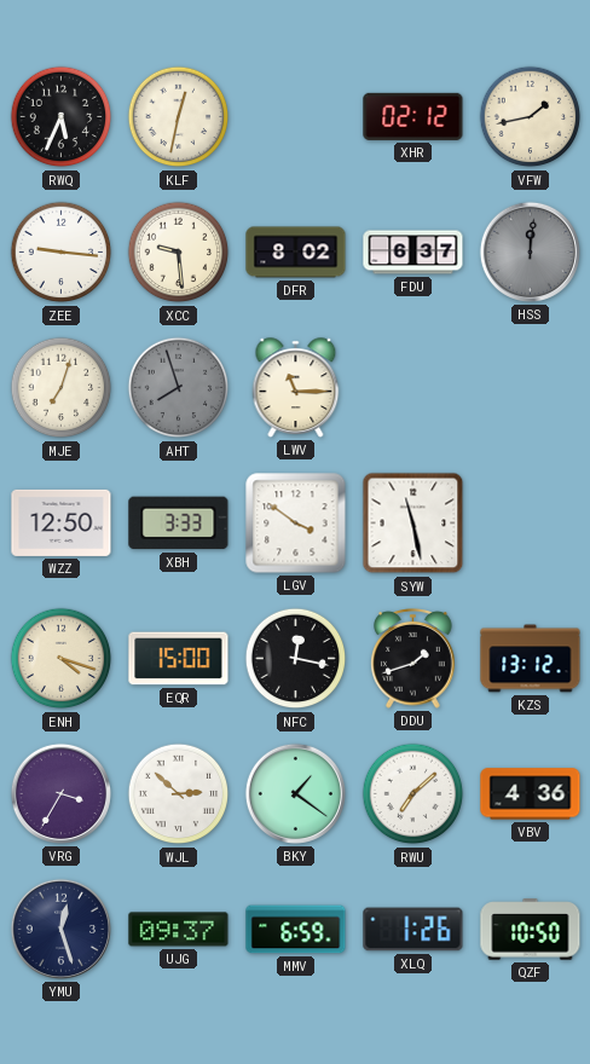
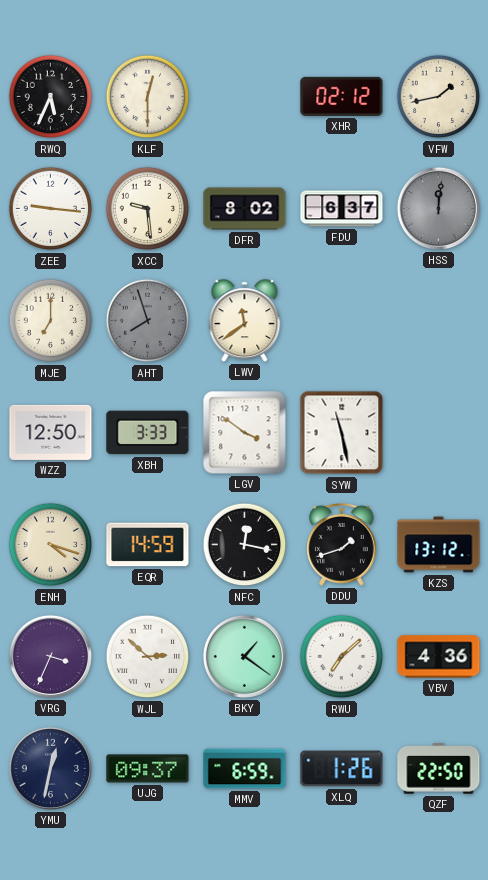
KLF: 12:32 -> 12:30
MJE: 7:03 -> 7:00
LWV: 11:15 -> 11:39
EQR: 15:00 -> 14:59
VRG: 3:35 -> 3:34
YMU: 12:27 -> 12:32
QZF: 10:50 -> 22:50
